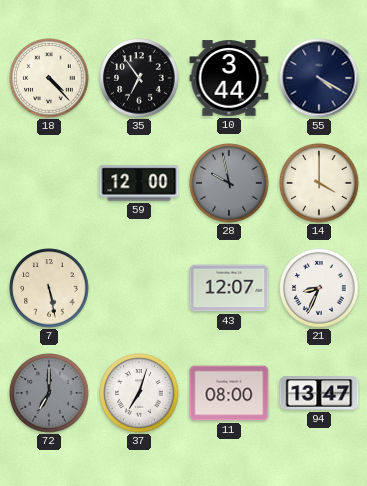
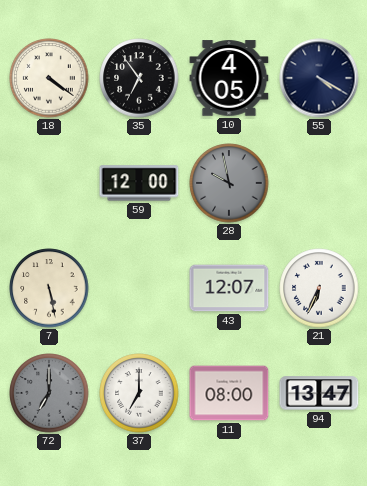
18: 4:23 -> 4:21
10: 3:44 -> 4:05
14: 4:00 -> none
21: 8:34 -> 6:34
37: 7:03 -> 7:00
